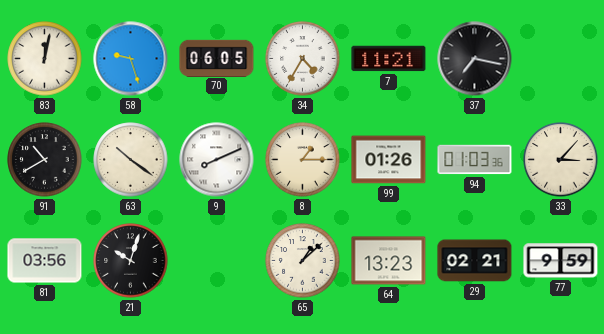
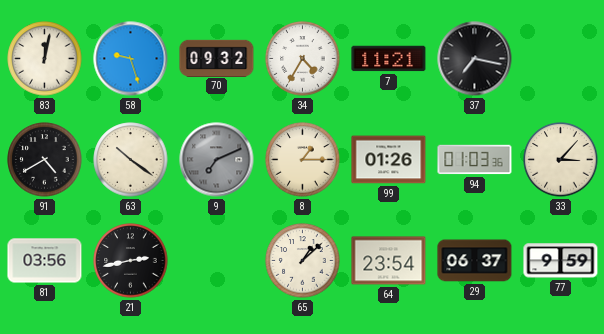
70: 06:05 -> 09:32
91: 10:40 -> 4:40
9: 8:11 -> 7:11
9 dial: white -> grey
21: 10:03 -> 2:43
64: 13:23 -> 23:54
29: 02:21 -> 06:37
